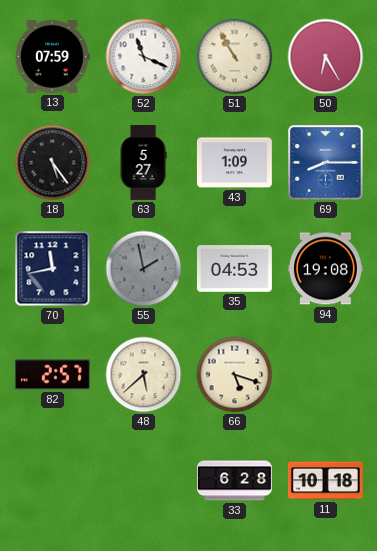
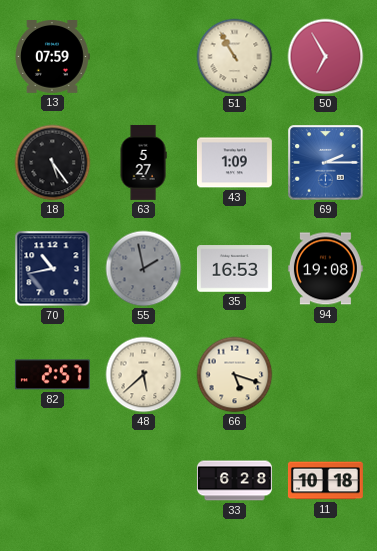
52: 11:19 -> none
50: 6:25 -> 6:55
69: 8:15 -> 2:15
70: 11:43 -> 10:43
35: 04:53 -> 16:53
